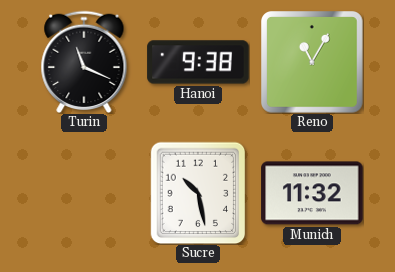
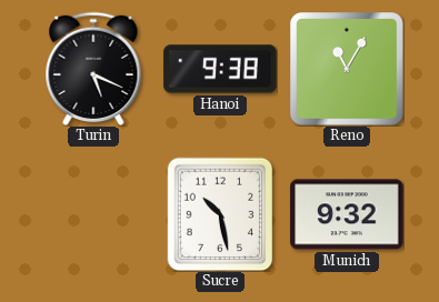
Turin: 11:19 -> 5:19
Munich: 11:32 -> 9:32
